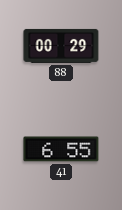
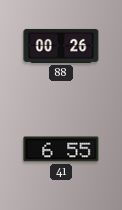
88: 00:29 -> 00:26
